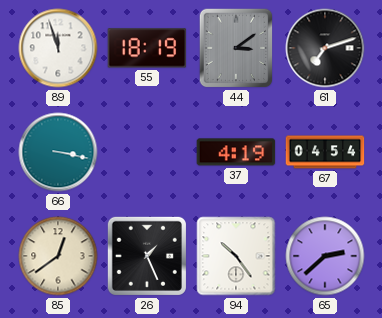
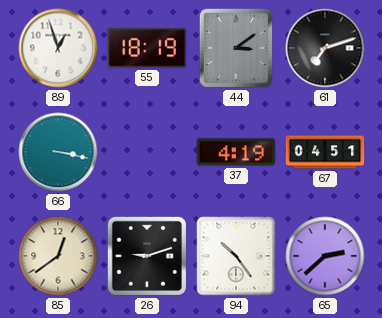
89: 11:57 -> 12:57
67: 04:54 -> 04:51
26: 1:26 -> 9:12
